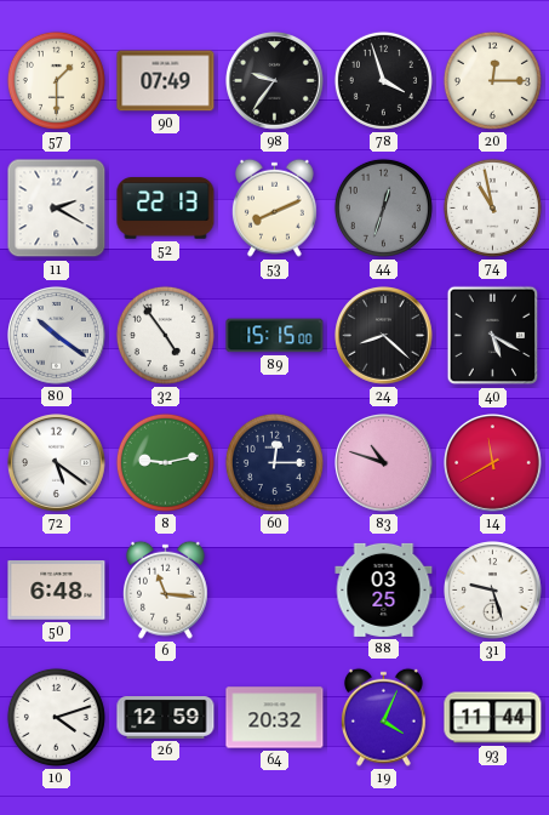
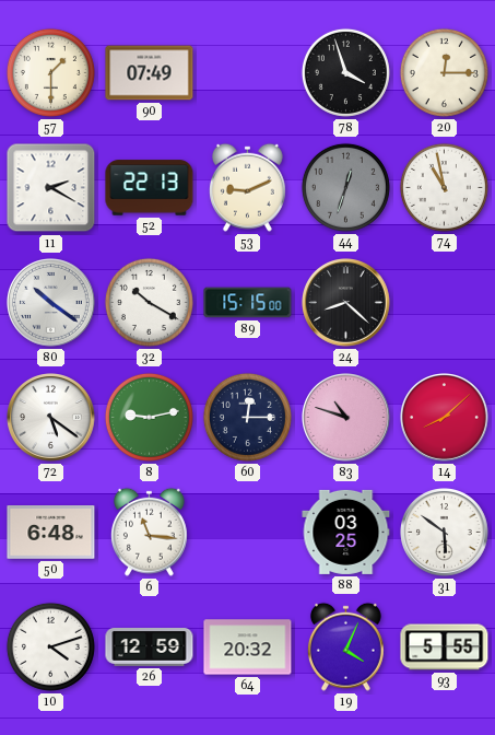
98: 9:36 -> none
53: 8:11 -> 9:11
32: 4:54 -> 10:20
40: 5:20 -> none
14: 11:40 -> 8:08
31: 9:27 -> 5:51
93: 11:44 -> 5:55
